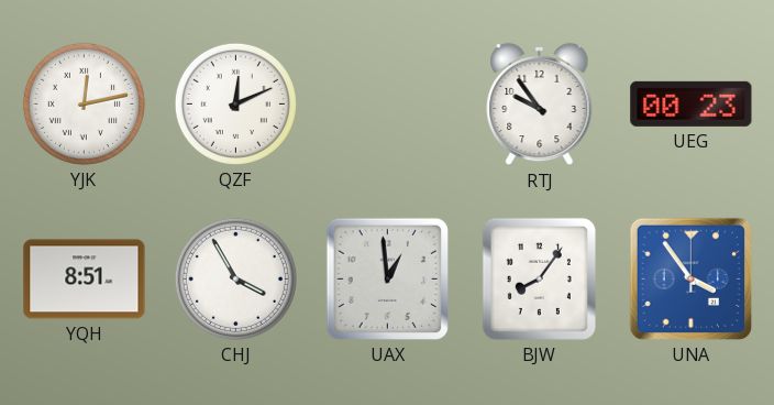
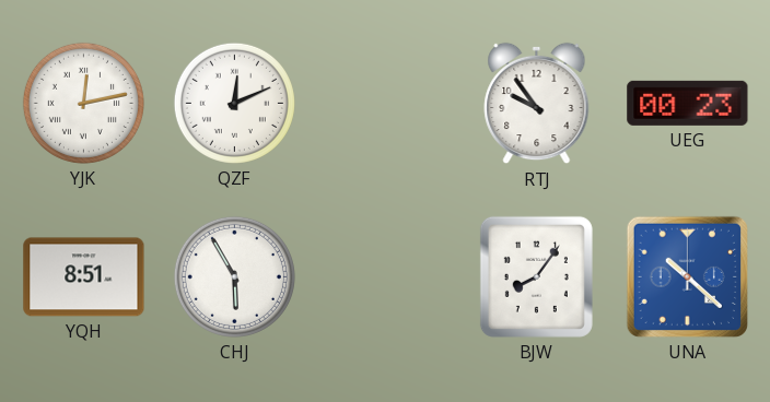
CHJ: 3:55 -> 5:55
UAX: 12:59 -> none
UNA: 3:54 -> 10:22
